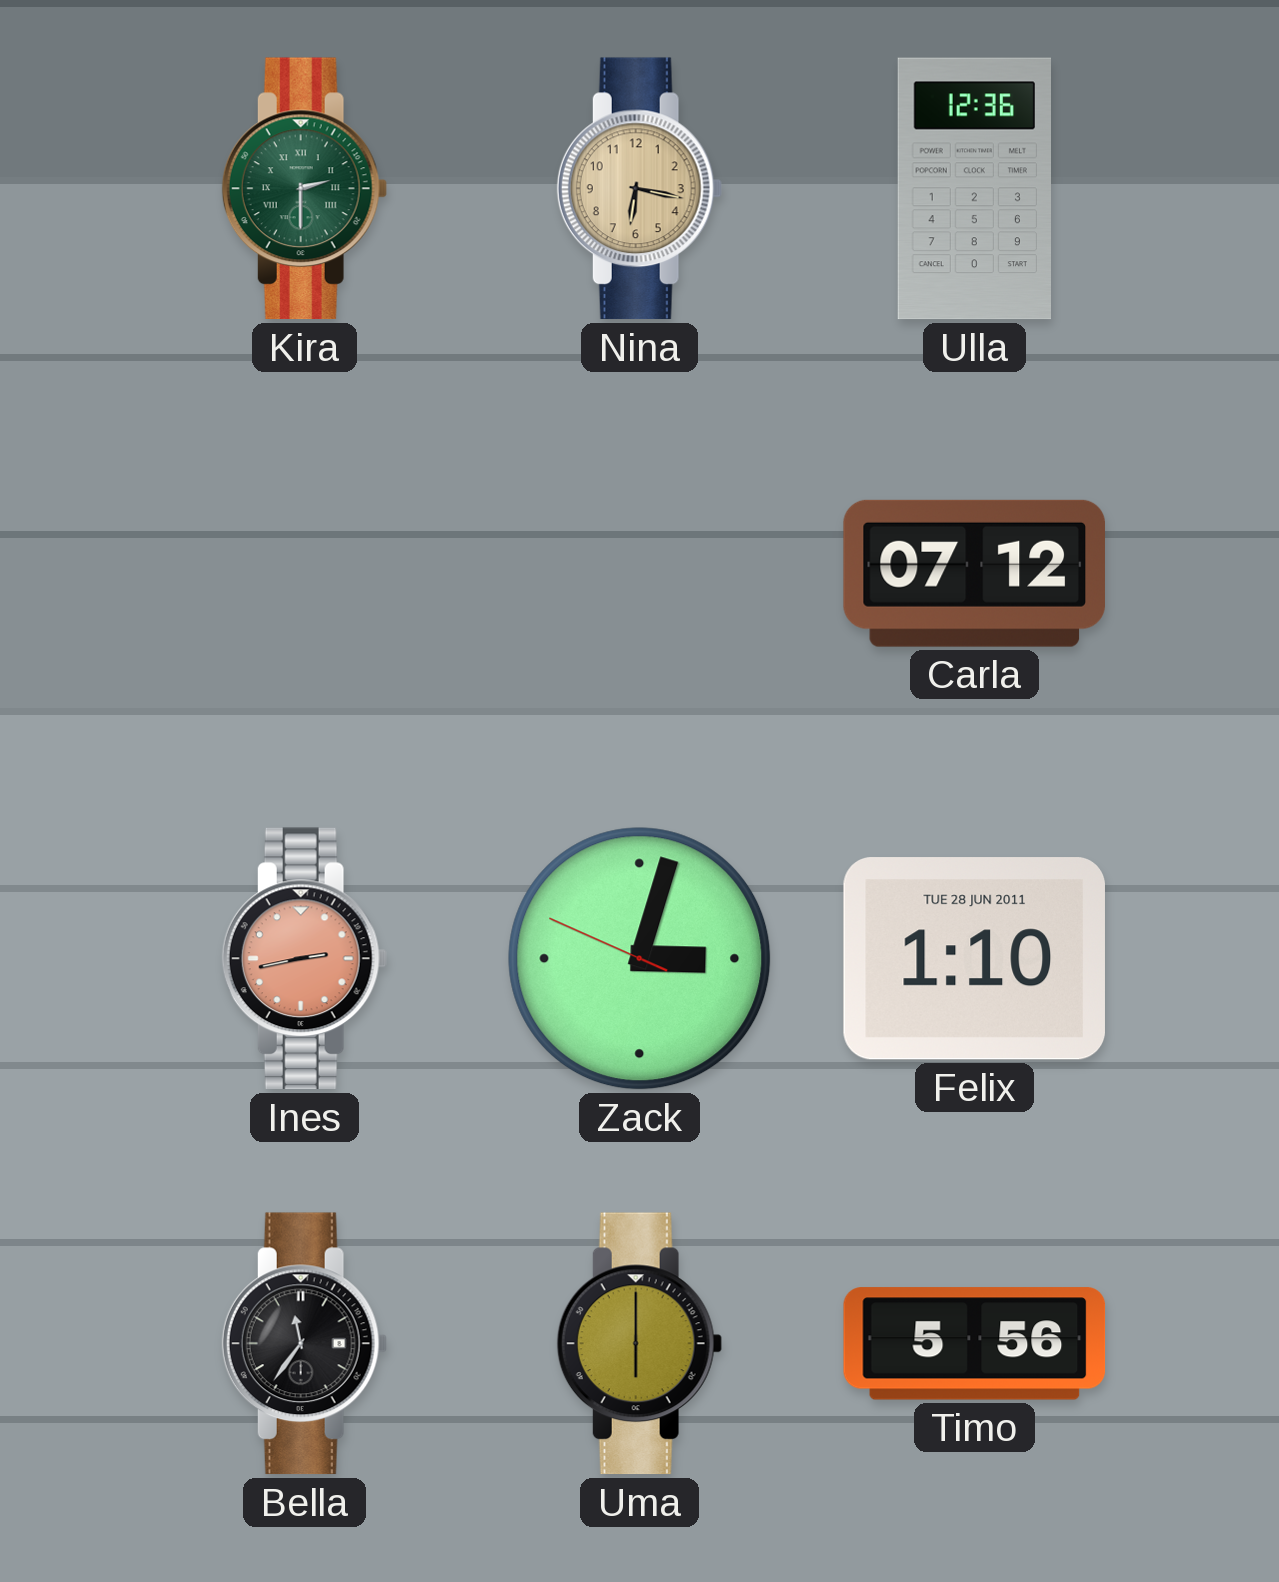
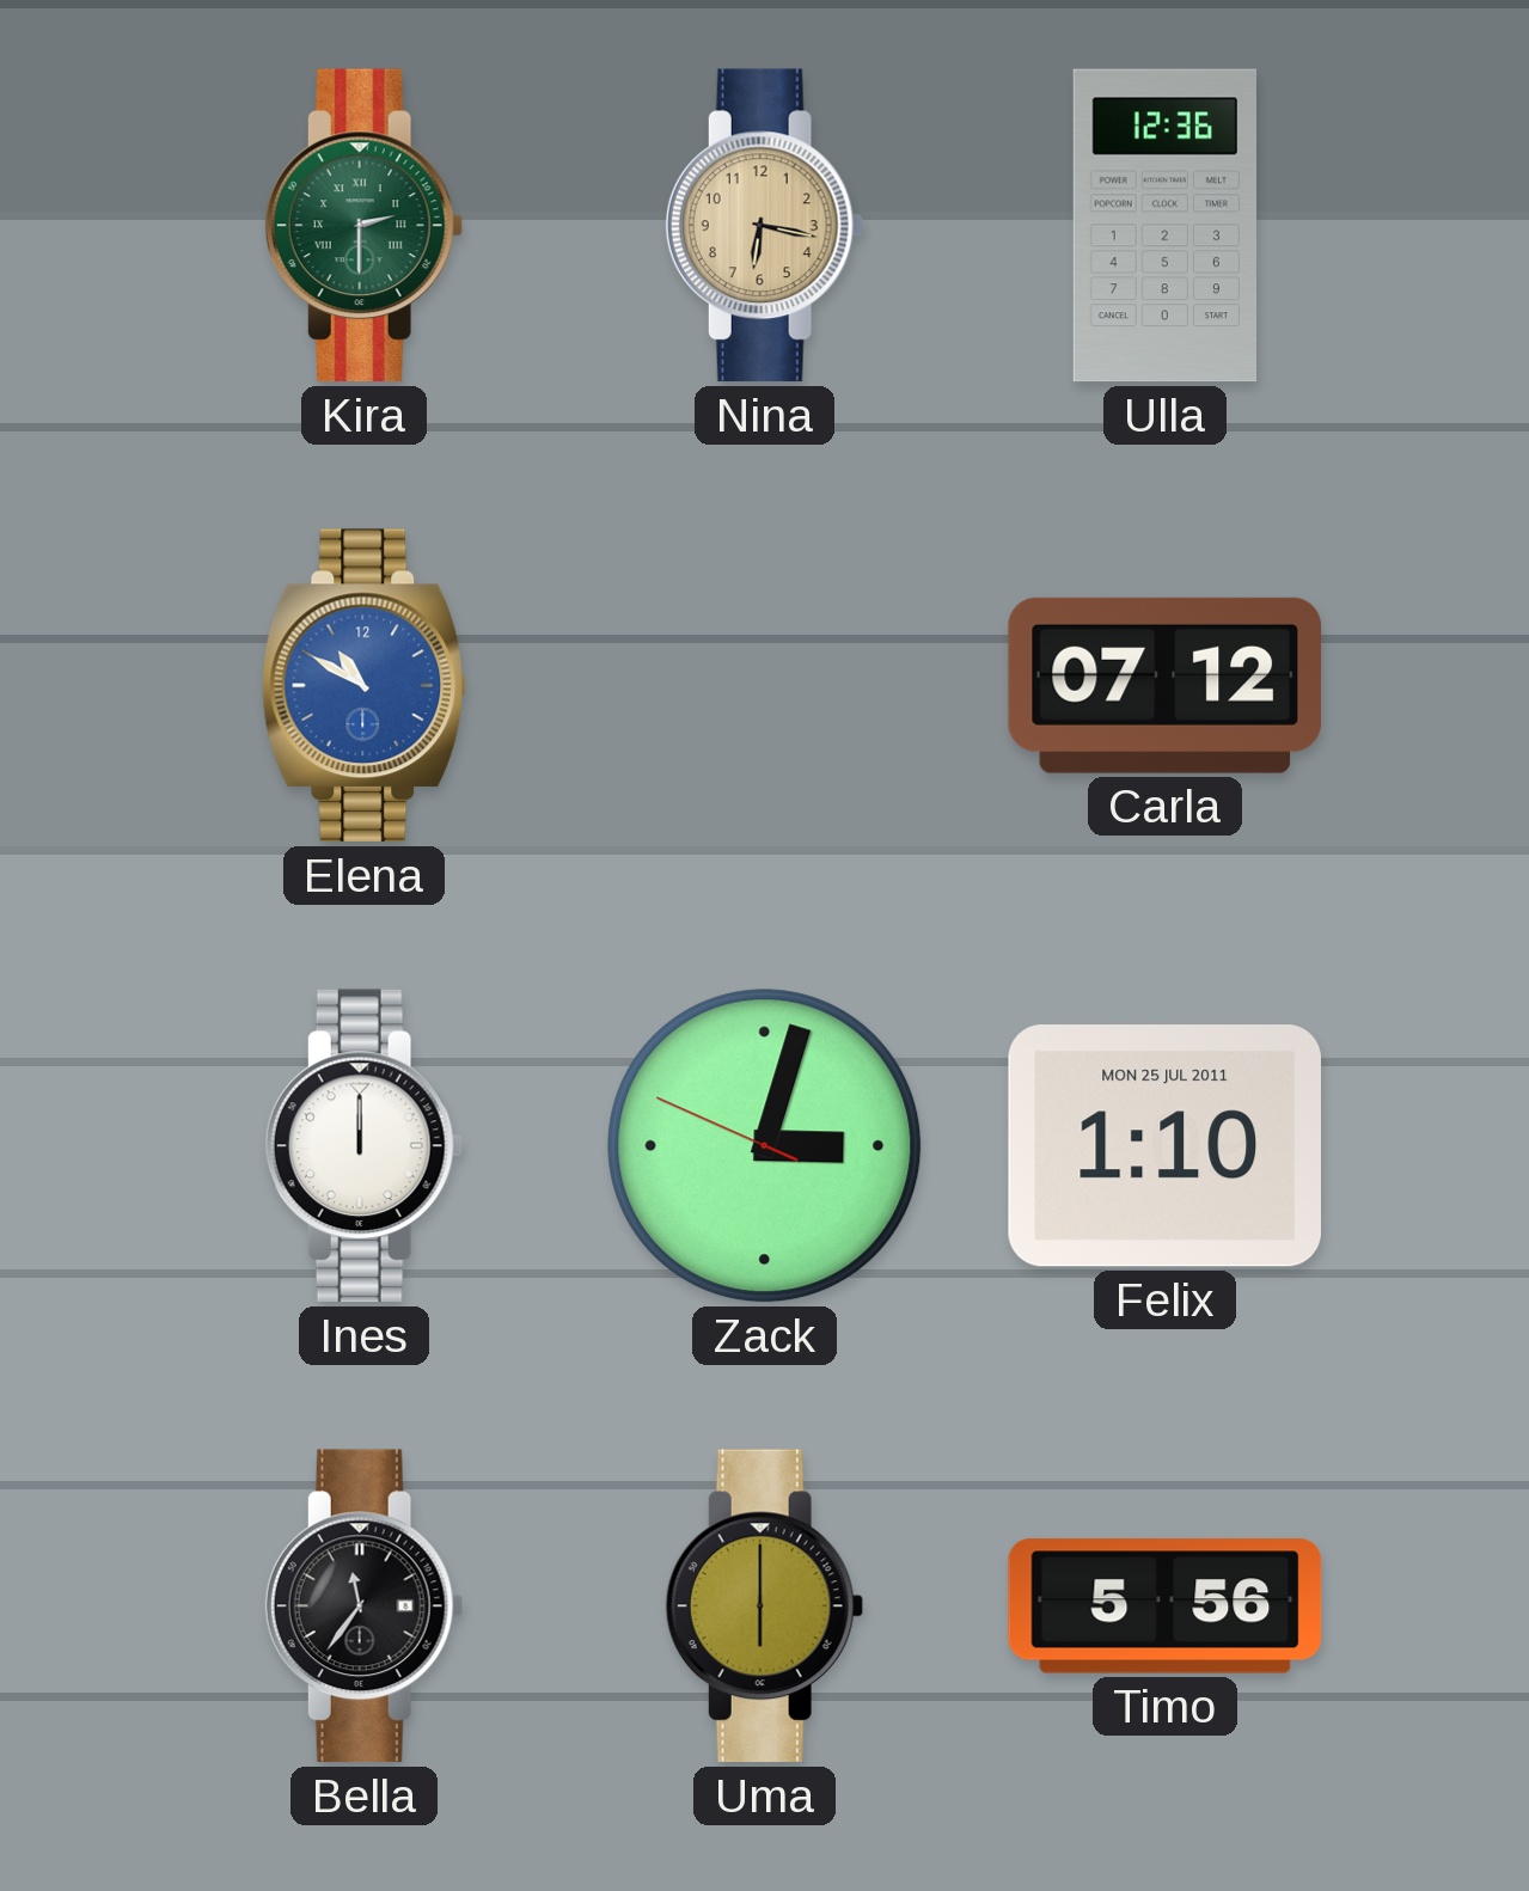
Elena: none -> 10:50
Ines: 2:43 -> 12:00
Ines dial: salmon -> white
Felix date: TUE 28 JUN 2011 -> MON 25 JUL 2011
